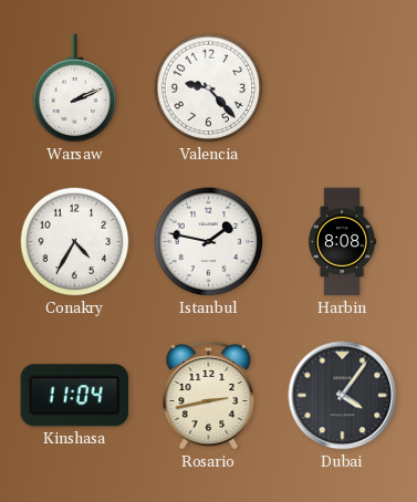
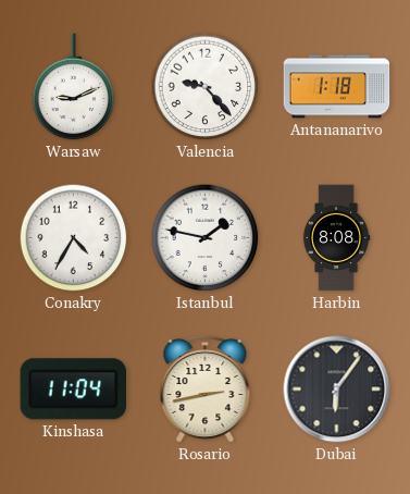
Warsaw: 2:11 -> 9:11
Antananarivo: none -> 1:18
Dubai: 4:06 -> 6:06
